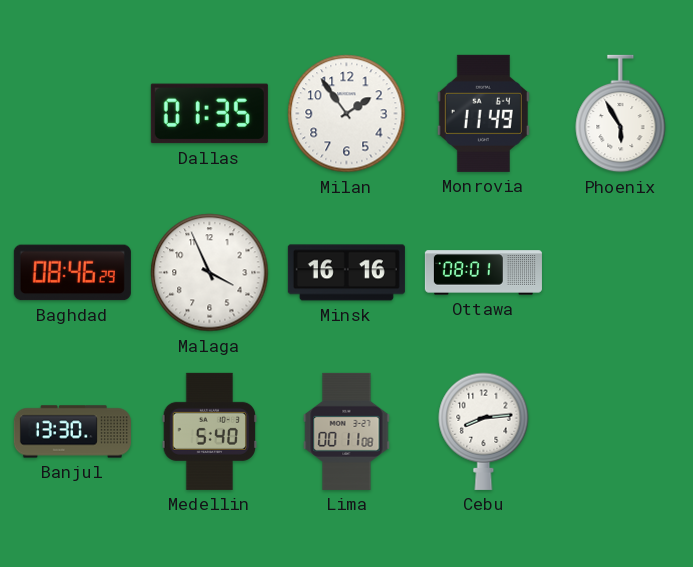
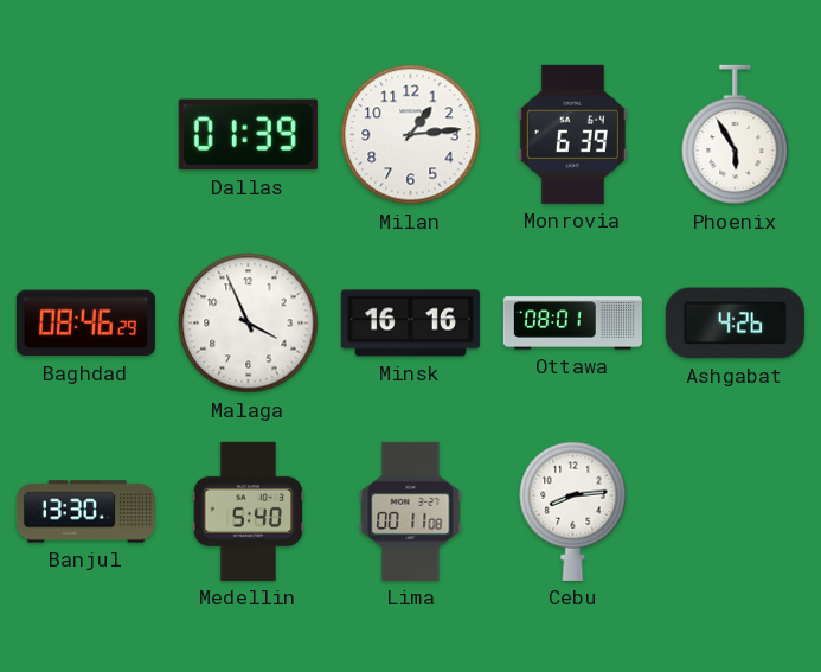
Dallas: 01:35 -> 01:39
Milan: 1:54 -> 1:14
Monrovia: 11:49 -> 6:39
Ashgabat: none -> 4:26
